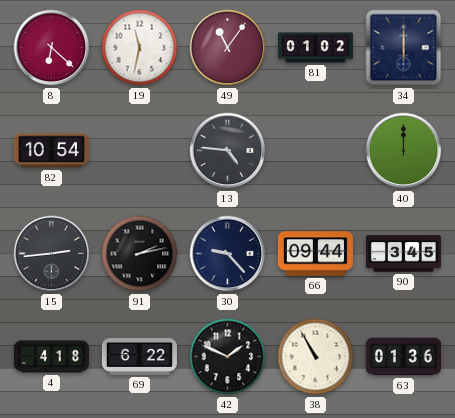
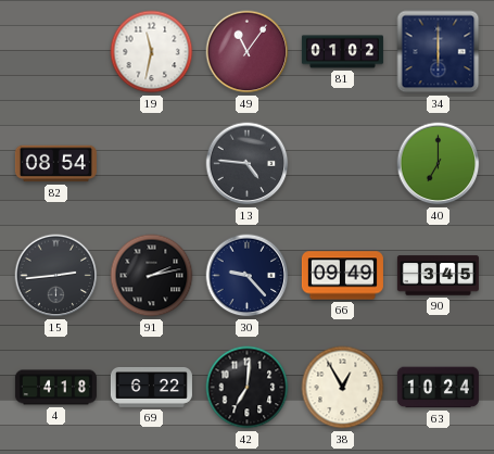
8: 6:22 -> none
82: 10:54 -> 08:54
40: 12:00 -> 7:00
66: 09:44 -> 09:49
42: 1:49 -> 7:01
38: 10:55 -> 12:55
63: 01:36 -> 10:24
